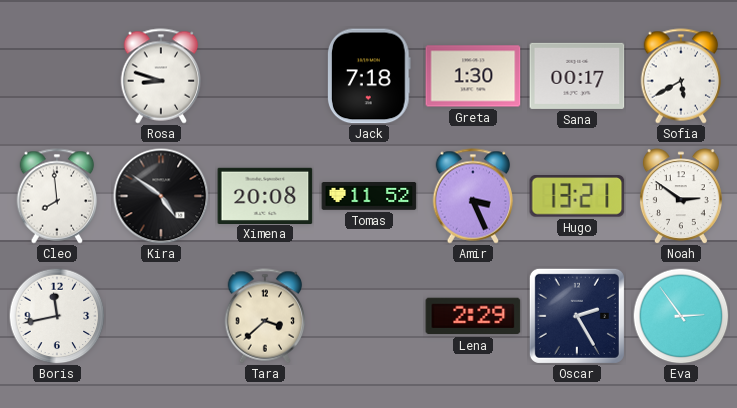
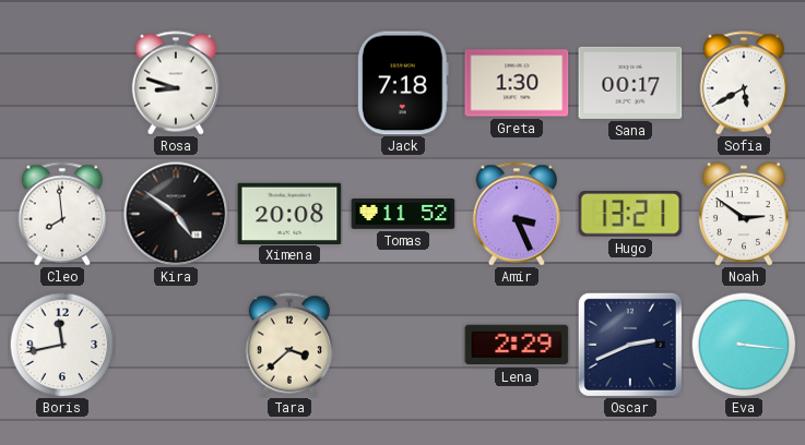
Oscar: 2:25 -> 2:41
Eva: 2:54 -> 3:16
